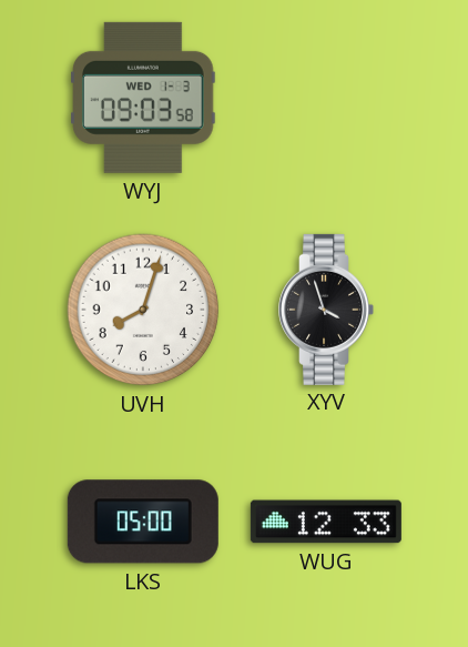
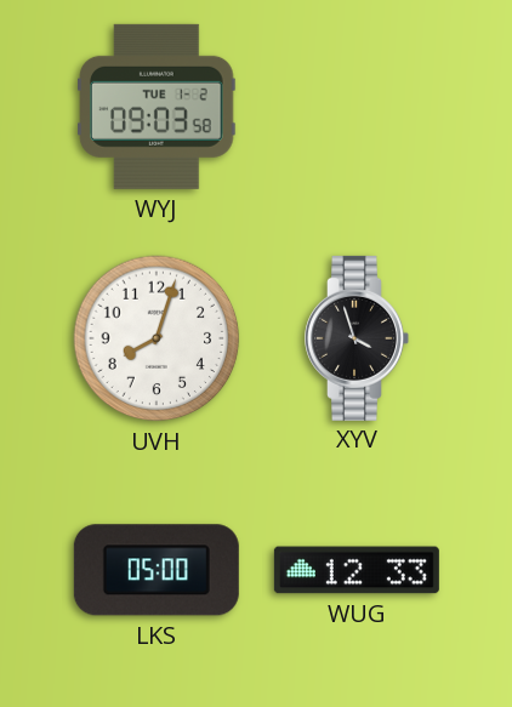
WYJ date: WED 1-3 -> TUE 1-2
